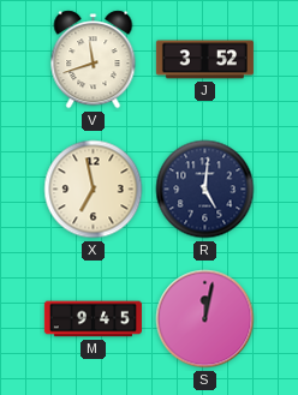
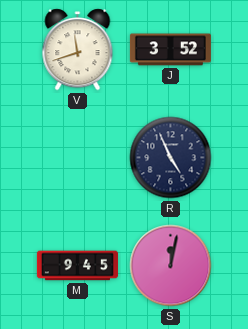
X: 6:58 -> none
R: 5:01 -> 4:56
